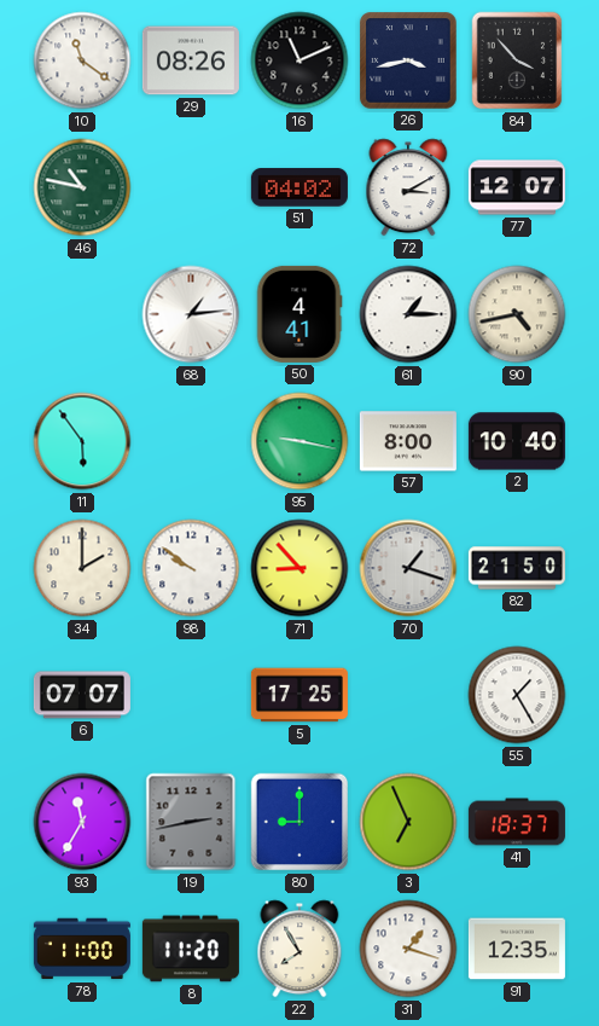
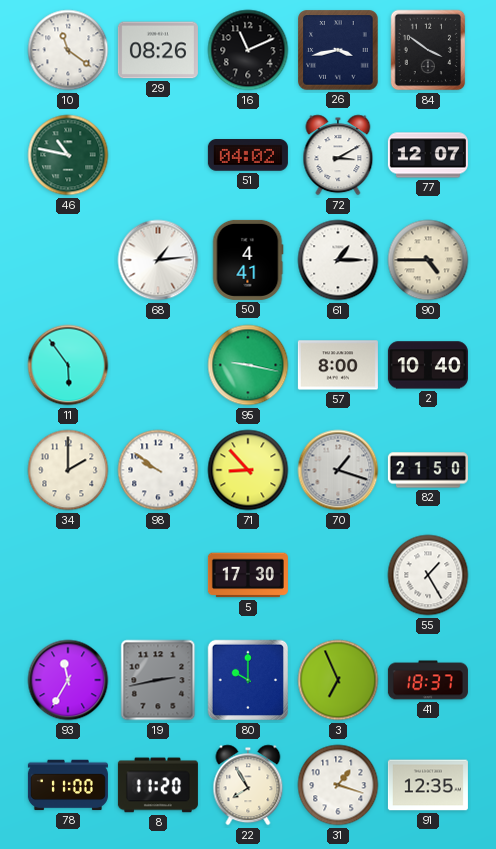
84: 3:53 -> 3:51
90: 4:43 -> 4:45
6: 07:07 -> none
5: 17:25 -> 17:30
80: 9:00 -> 10:00
